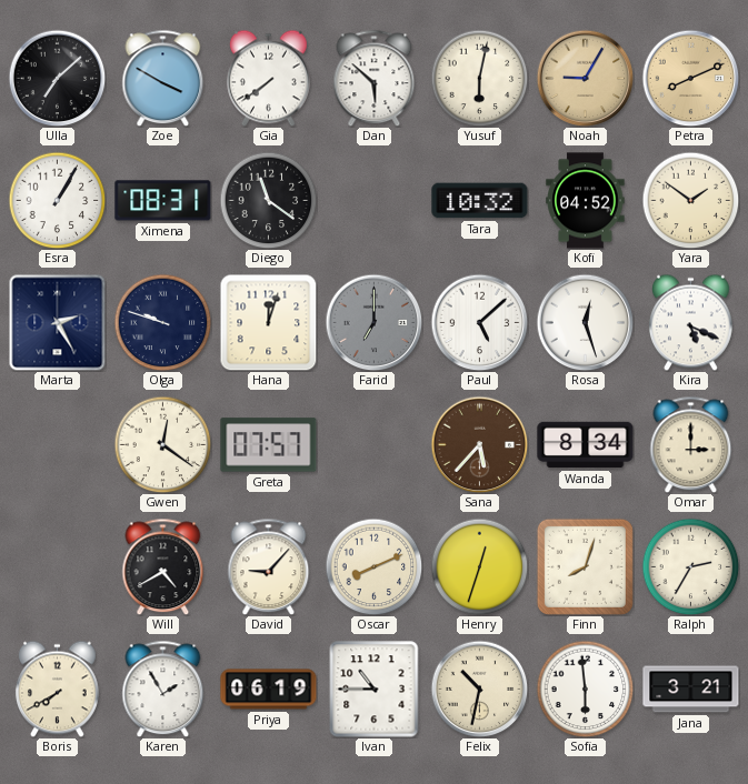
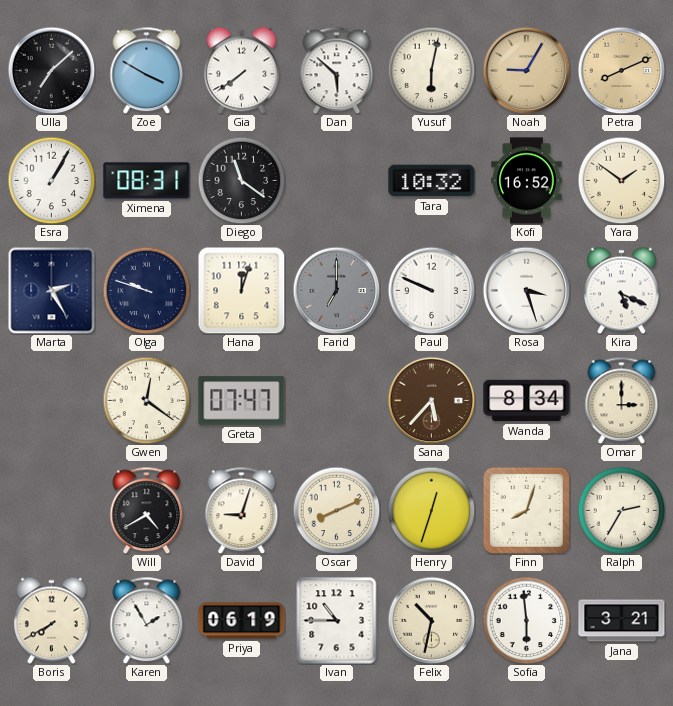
Kofi: 04:52 -> 16:52
Paul: 5:08 -> 9:49
Rosa: 12:27 -> 3:27
Greta: 07:57 -> 07:47
David: 9:07 -> 9:03
